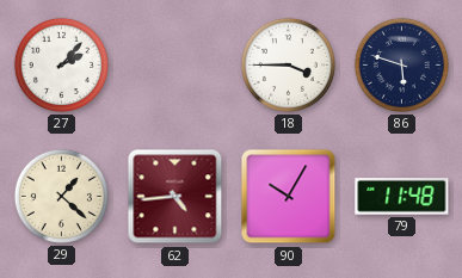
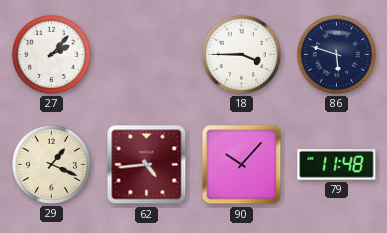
29: 1:22 -> 1:19
90: 10:05 -> 10:07
